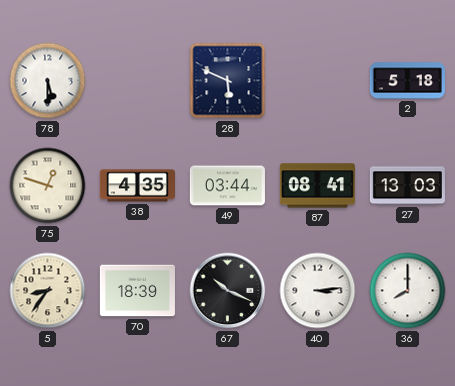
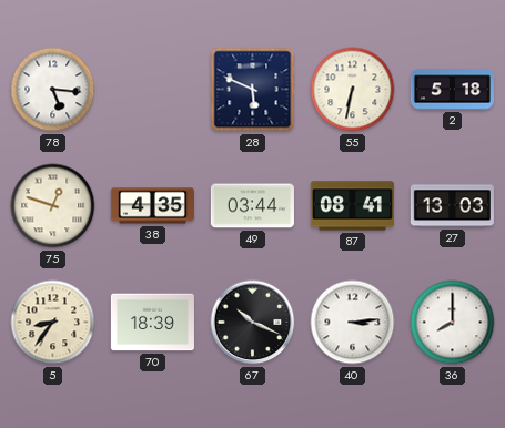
78: 5:30 -> 5:16
55: none -> 6:32
